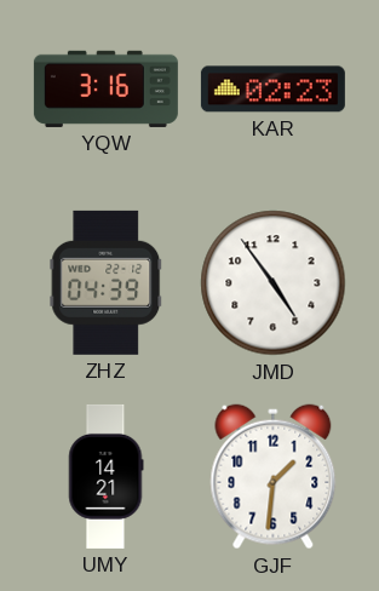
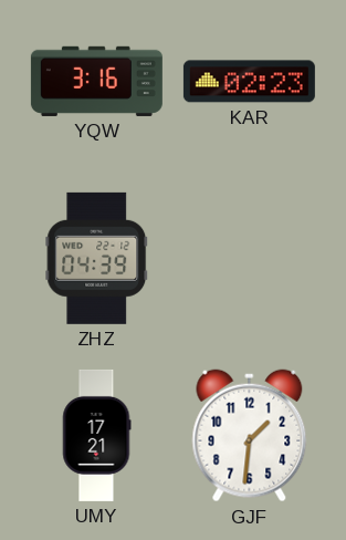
JMD: 4:54 -> none
UMY: 14:21 -> 17:21
